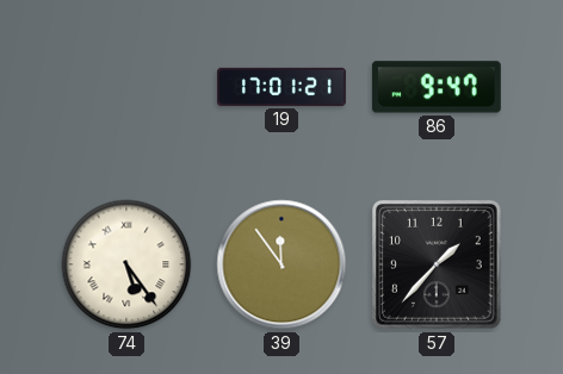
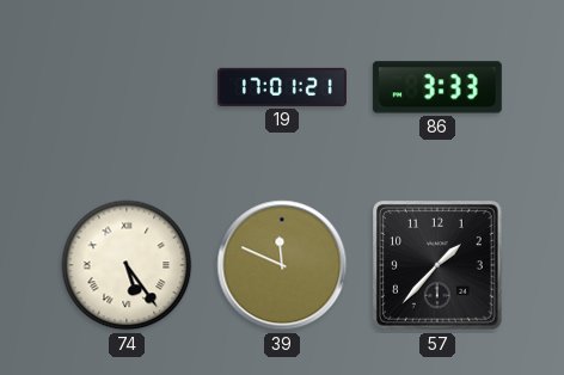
86: 9:47 -> 3:33
39: 11:54 -> 11:49
